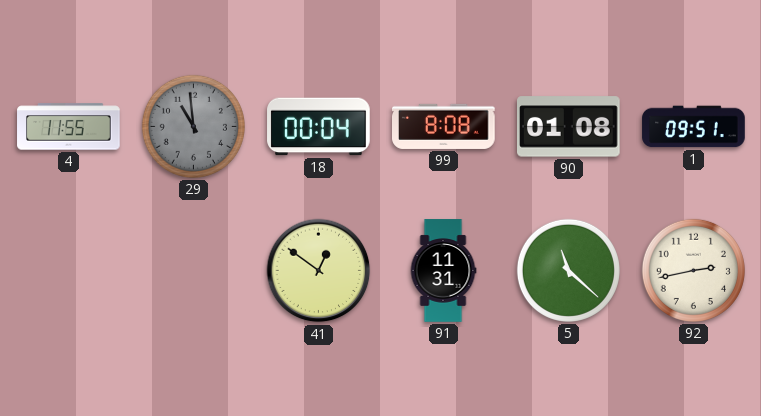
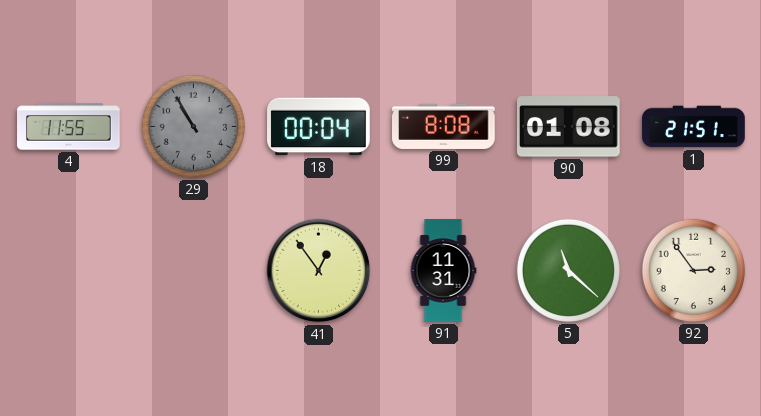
29: 10:59 -> 10:55
1: 09:51 -> 21:51
41: 12:51 -> 12:54
92: 2:43 -> 2:54
